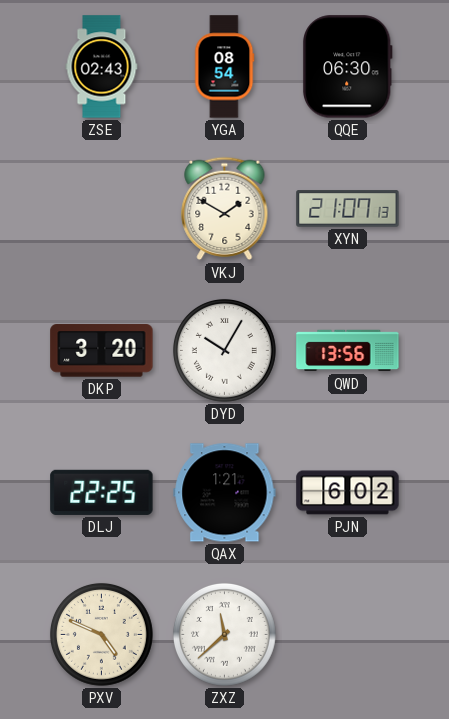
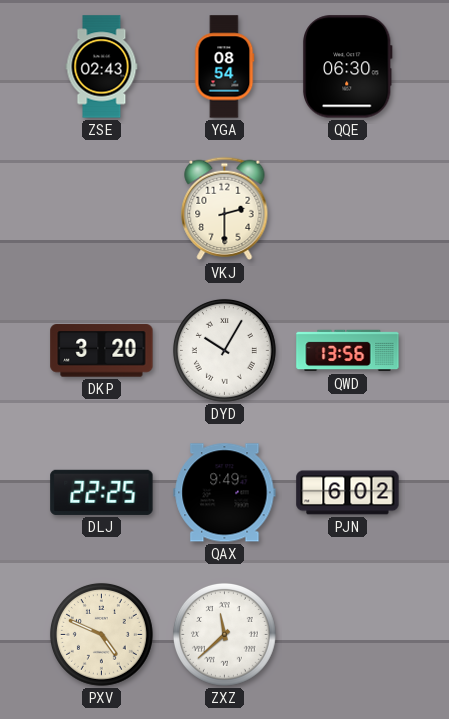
VKJ: 1:50 -> 2:30
XYN: 21:07 -> none
QAX: 1:21 -> 9:49
